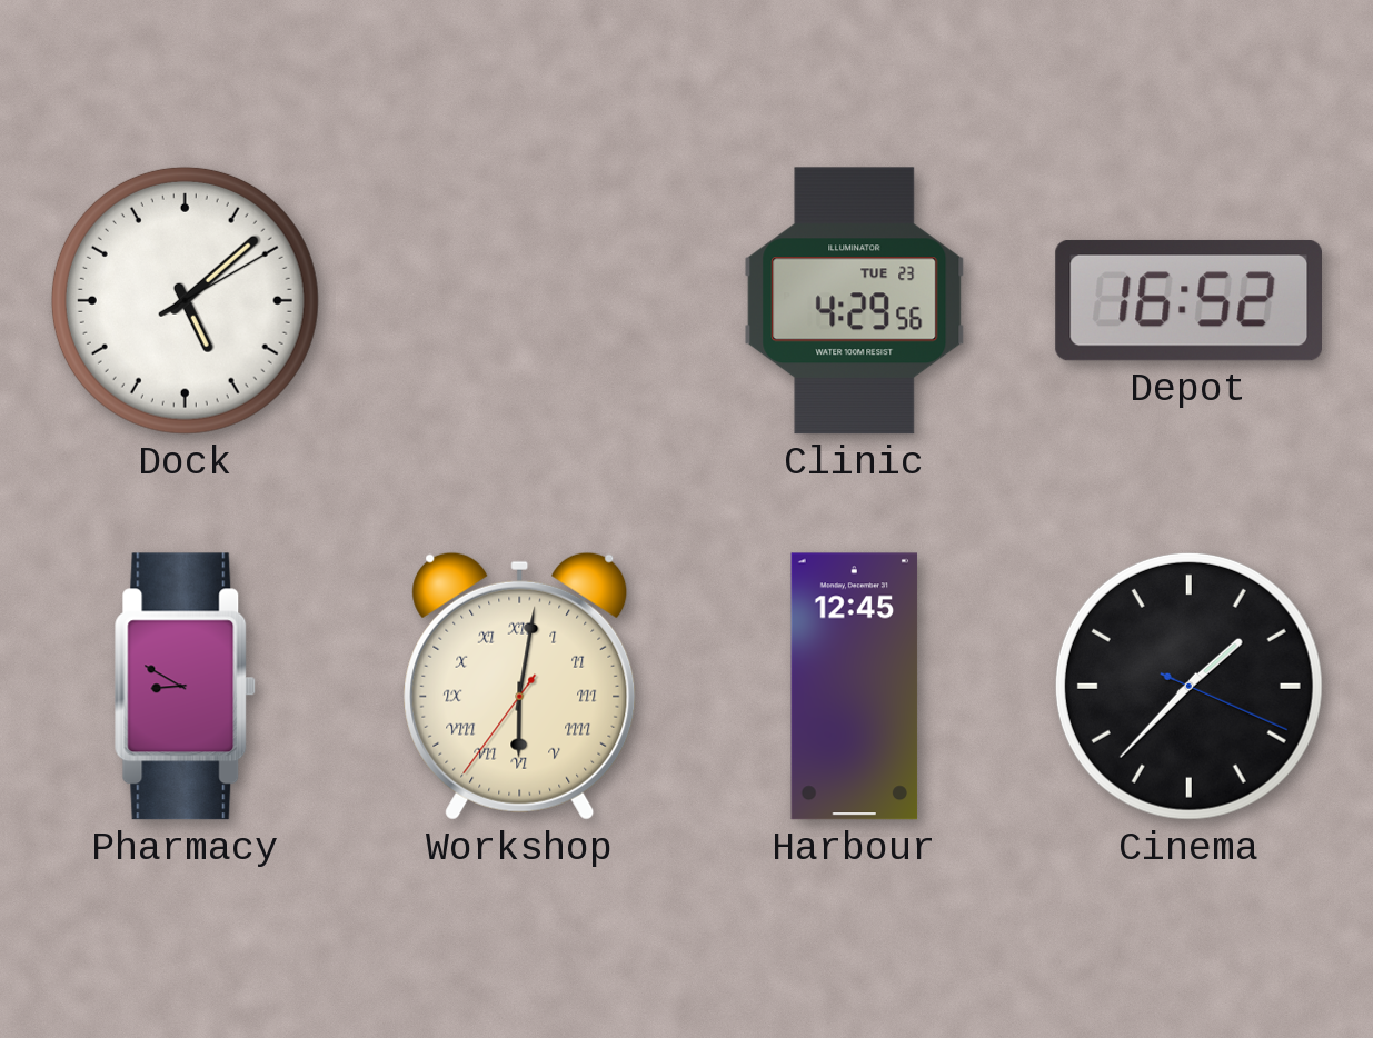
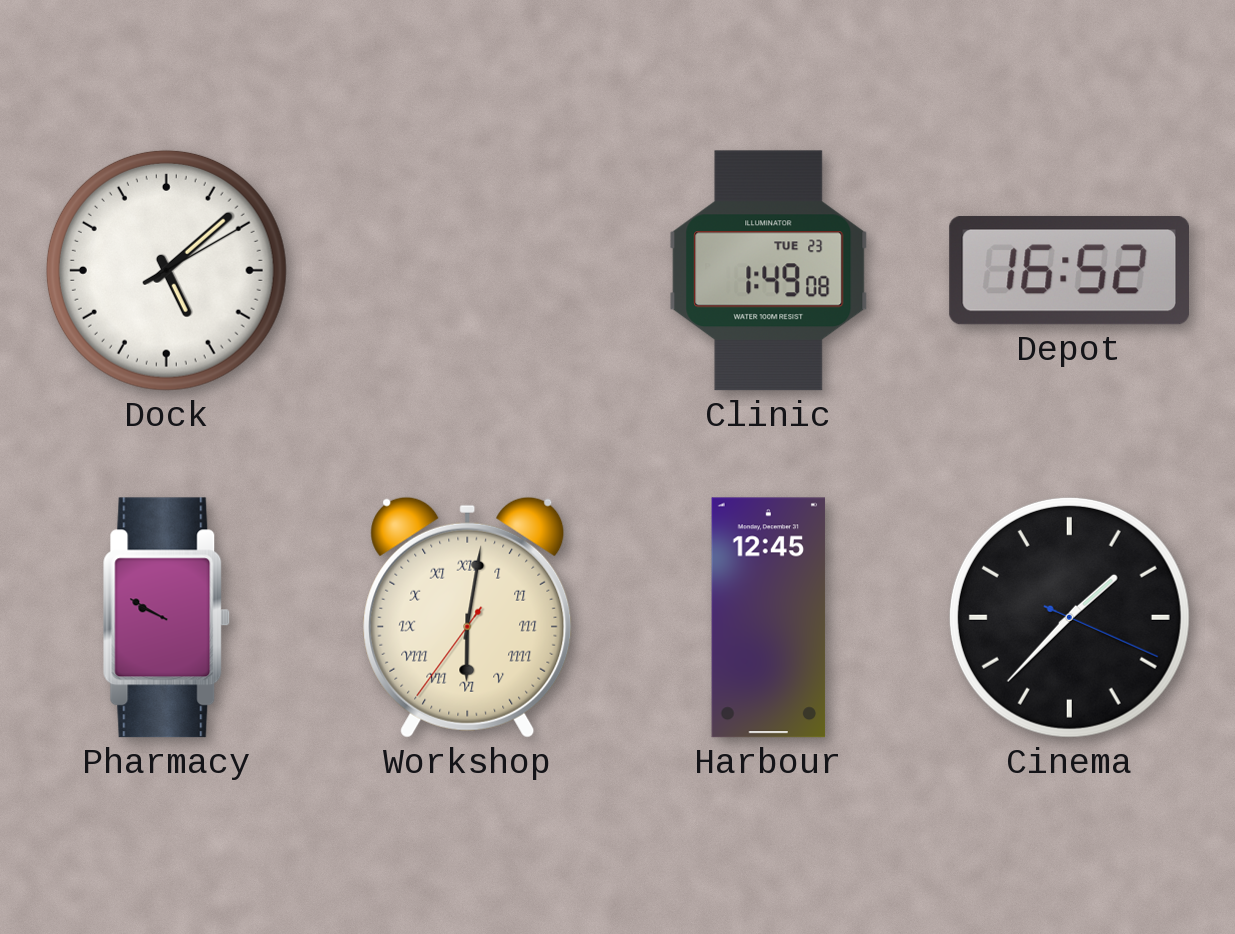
Clinic: 4:29 -> 1:49
Pharmacy: 8:50 -> 9:50
